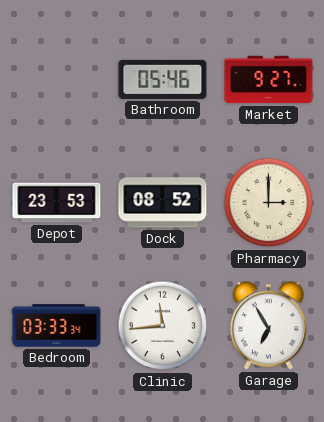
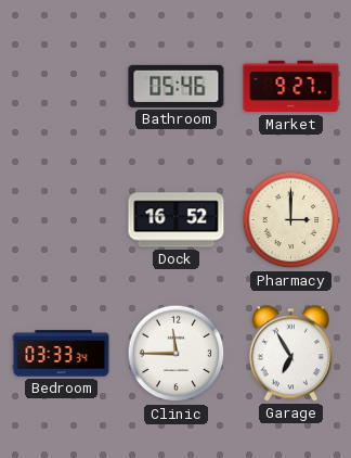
Depot: 23:53 -> none
Dock: 08:52 -> 16:52
Clinic: 11:44 -> 11:45
